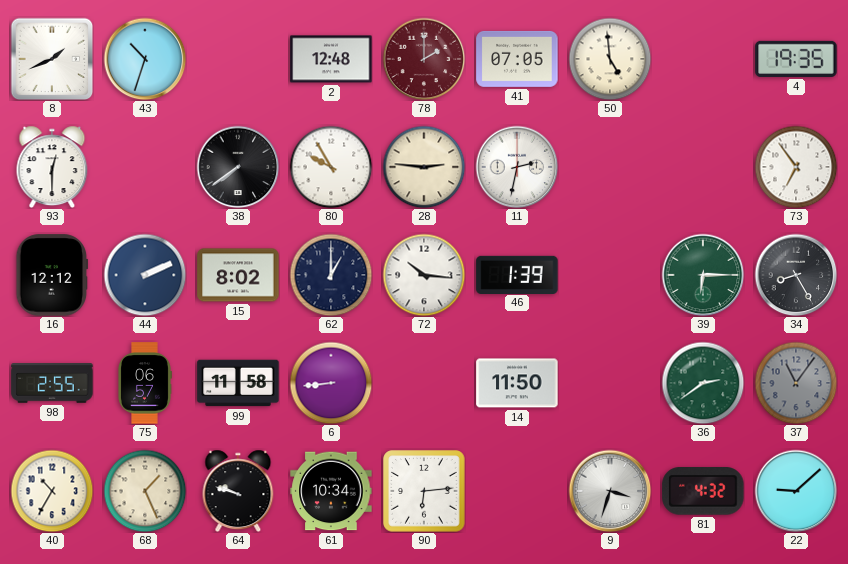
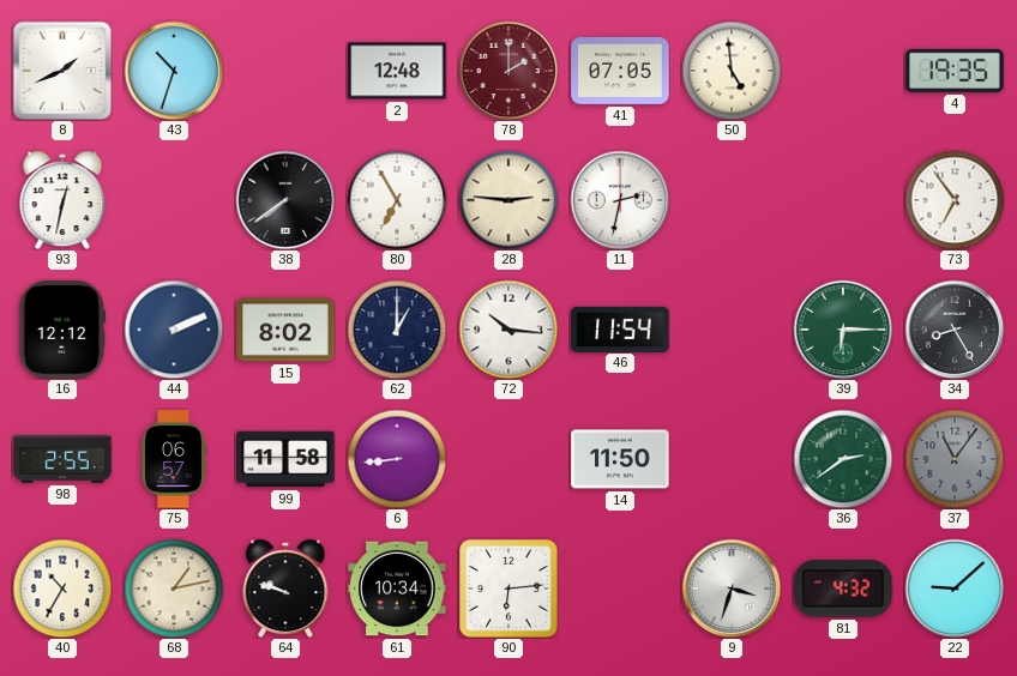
93: 12:30 -> 12:32
80: 9:55 -> 6:55
46: 1:39 -> 11:54
68: 1:26 -> 1:13
